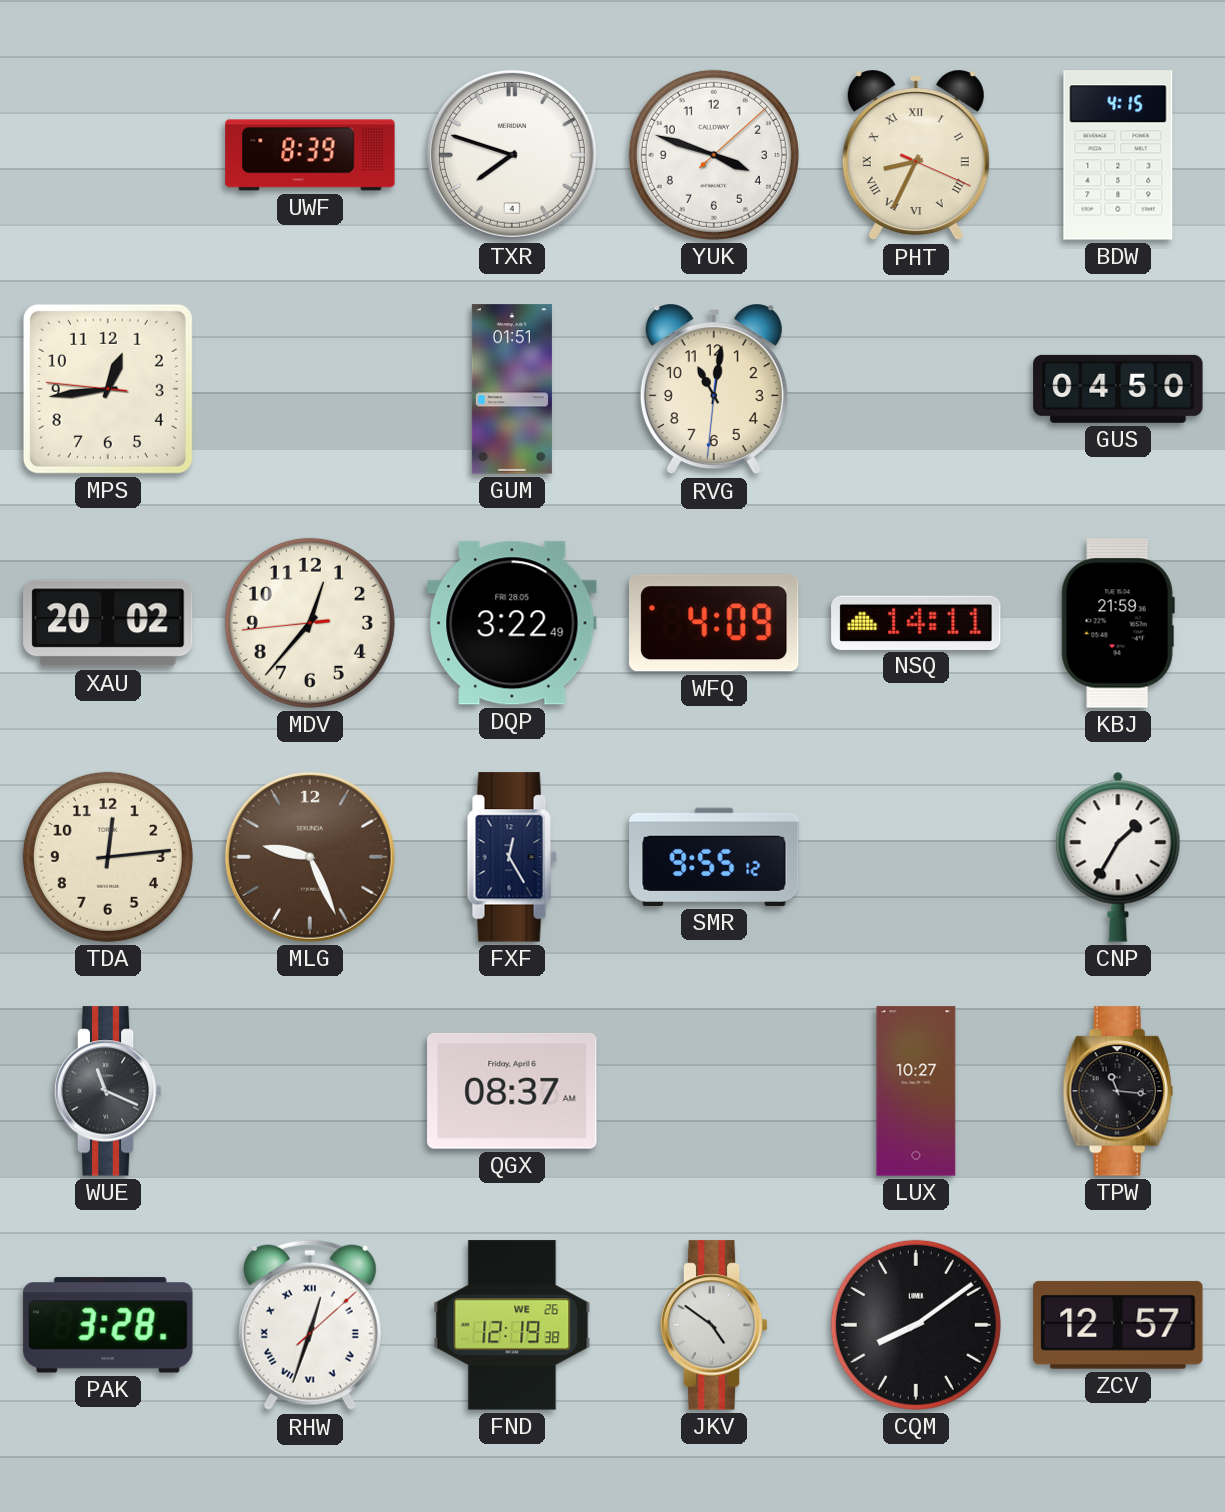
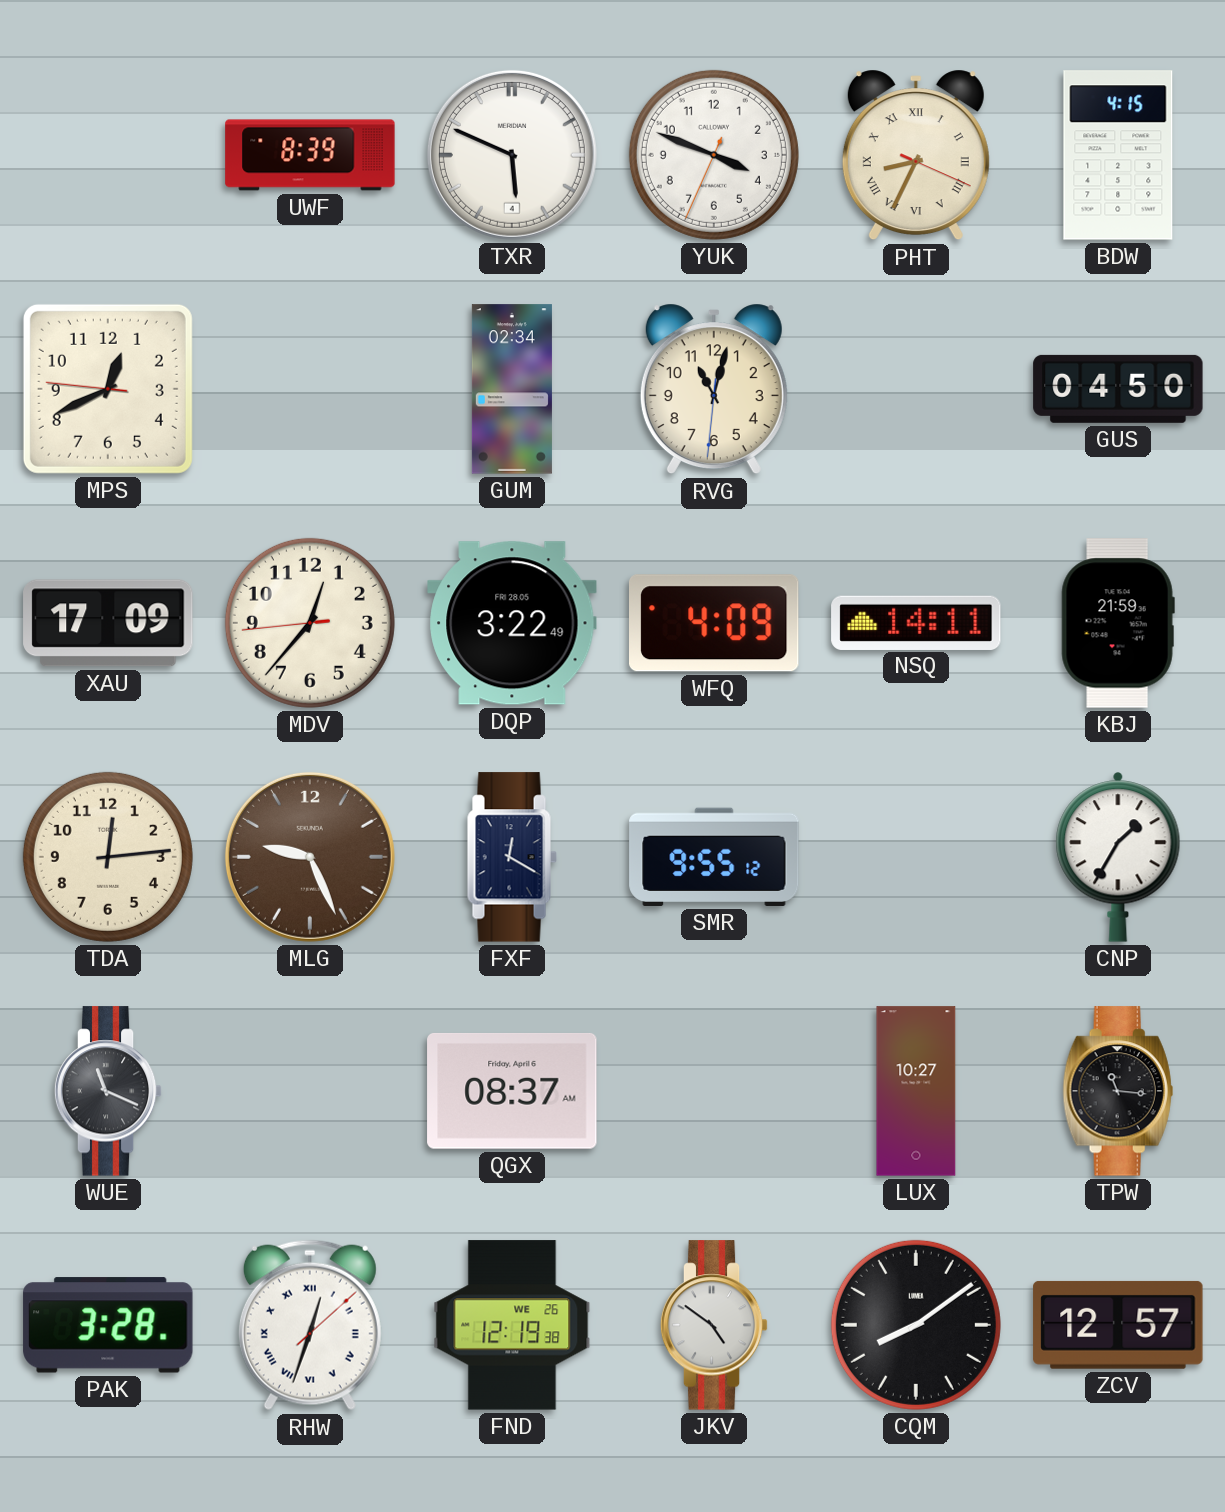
TXR: 7:48 -> 5:49
YUK: 3:48:08 -> 3:48:34
MPS: 12:43 -> 12:40
GUM: 01:51 -> 02:34
RVG: 11:01 -> 11:02
XAU: 20:02 -> 17:09
FXF: 12:25 -> 12:20
